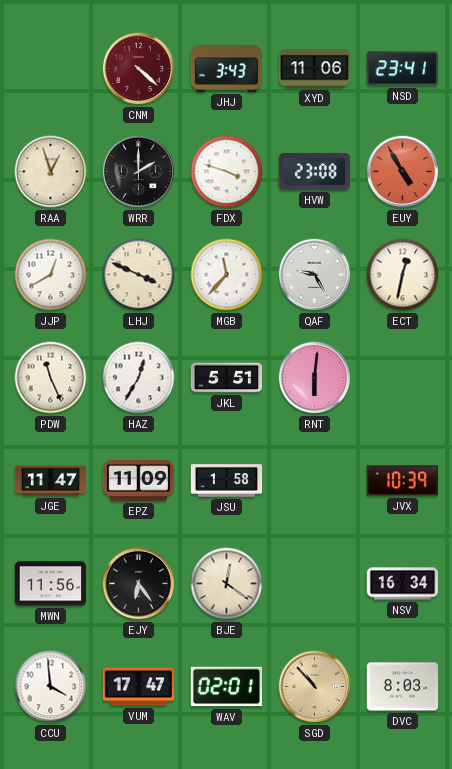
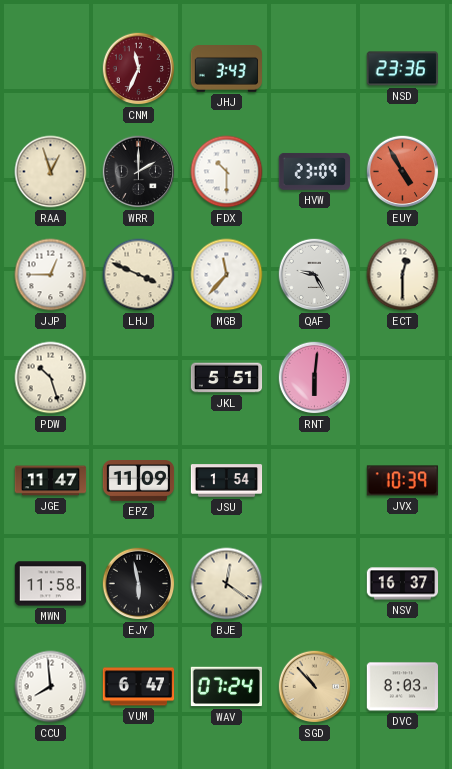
CNM: 4:22 -> 11:34
XYD: 11:06 -> none
NSD: 23:41 -> 23:36
FDX: 3:48 -> 10:30
HVW: 23:08 -> 23:09
JJP: 12:40 -> 12:45
ECT: 12:32 -> 12:30
PDW: 11:26 -> 10:27
HAZ: 12:35 -> none
JSU: 1:58 -> 1:54
MWN: 11:56 -> 11:58
EJY: 6:24 -> 5:58
NSV: 16:34 -> 16:37
CCU: 3:59 -> 7:59
VUM: 17:47 -> 6:47
WAV: 02:01 -> 07:24
